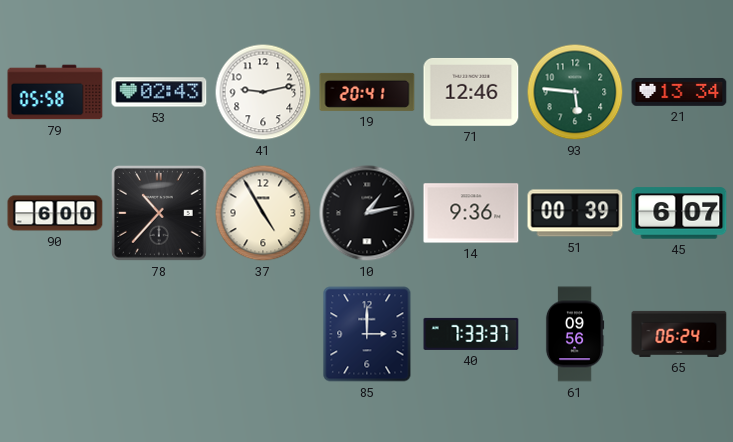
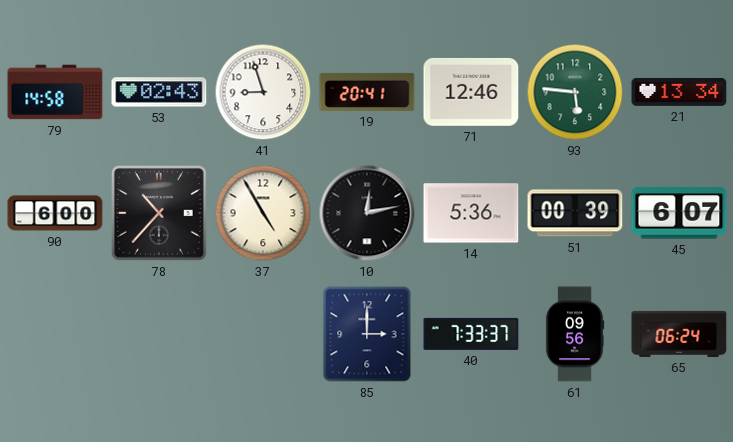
79: 05:58 -> 14:58
41: 9:13 -> 8:57
10: 1:13 -> 12:13
14: 9:36 -> 5:36
